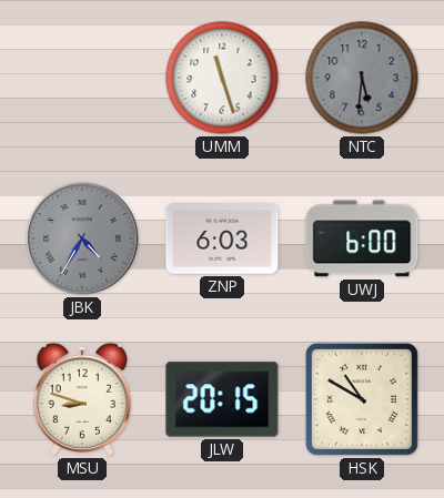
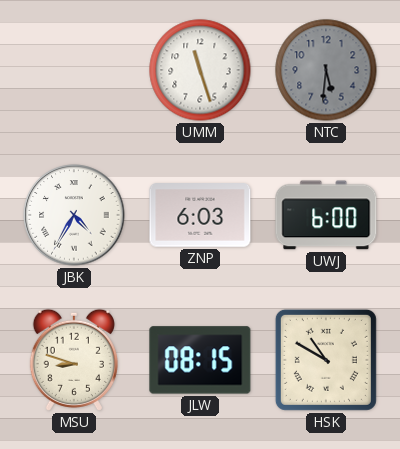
JBK dial: grey -> white
JLW: 20:15 -> 08:15
